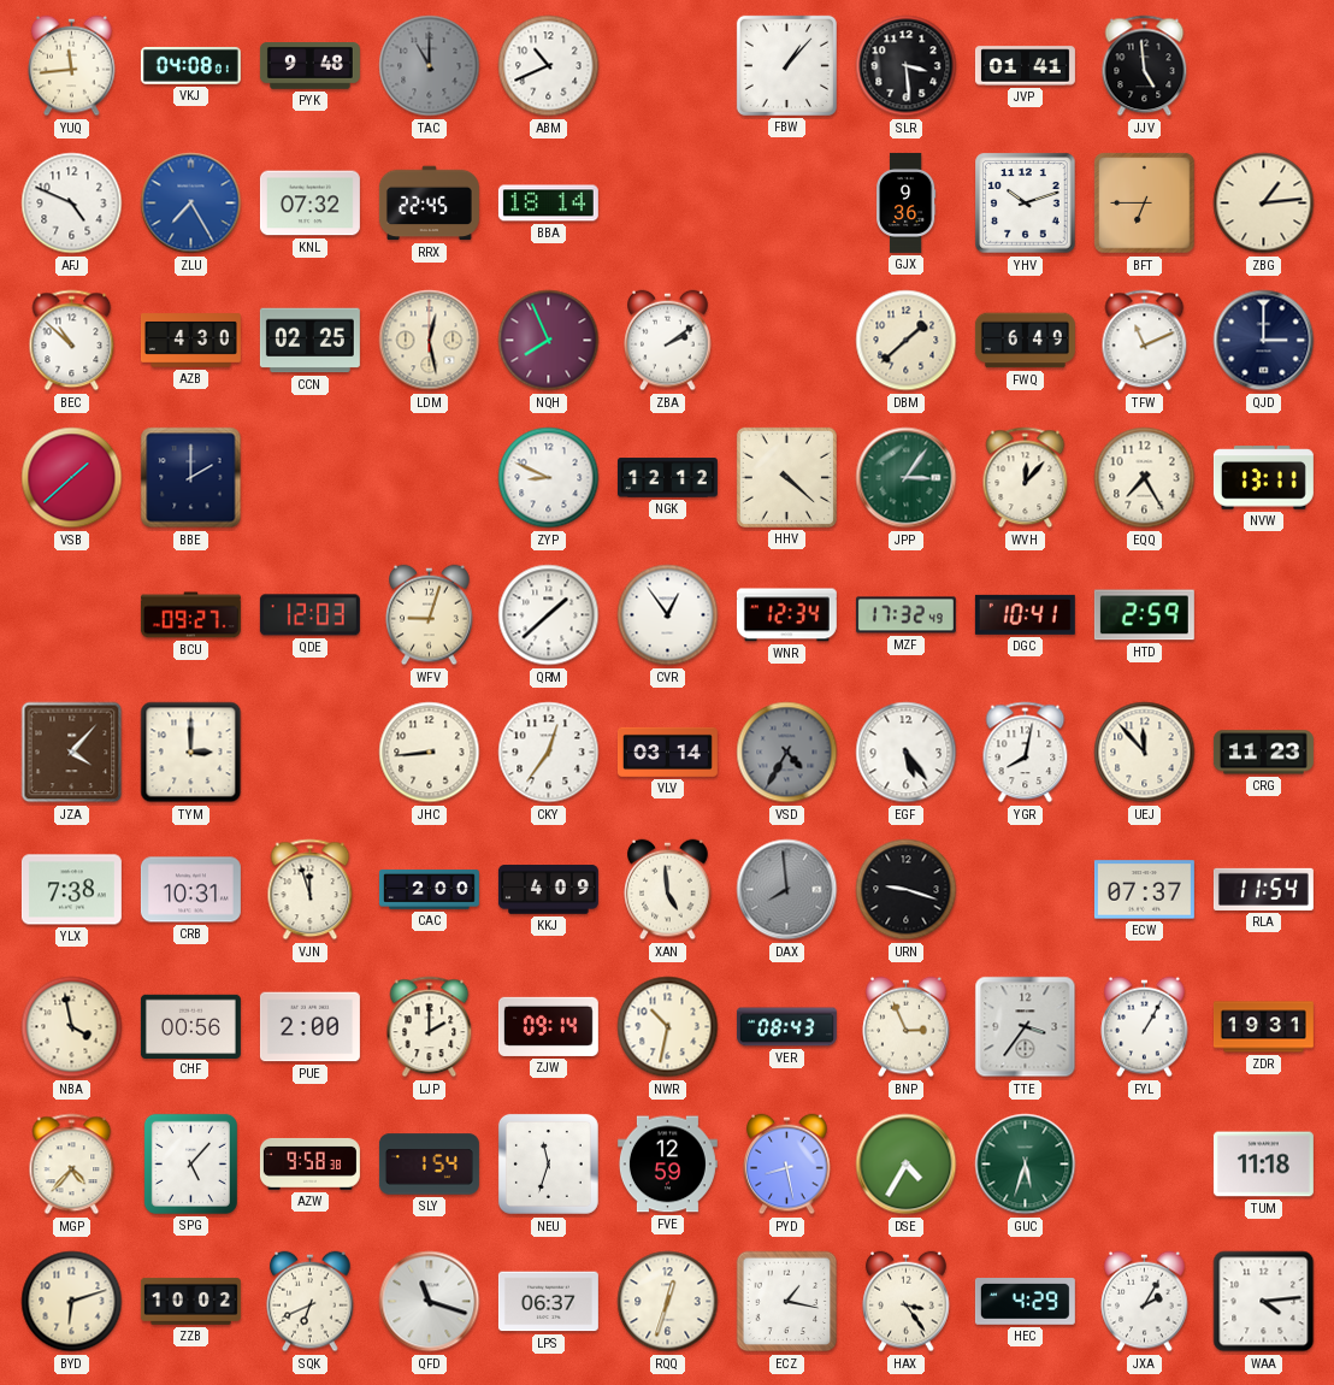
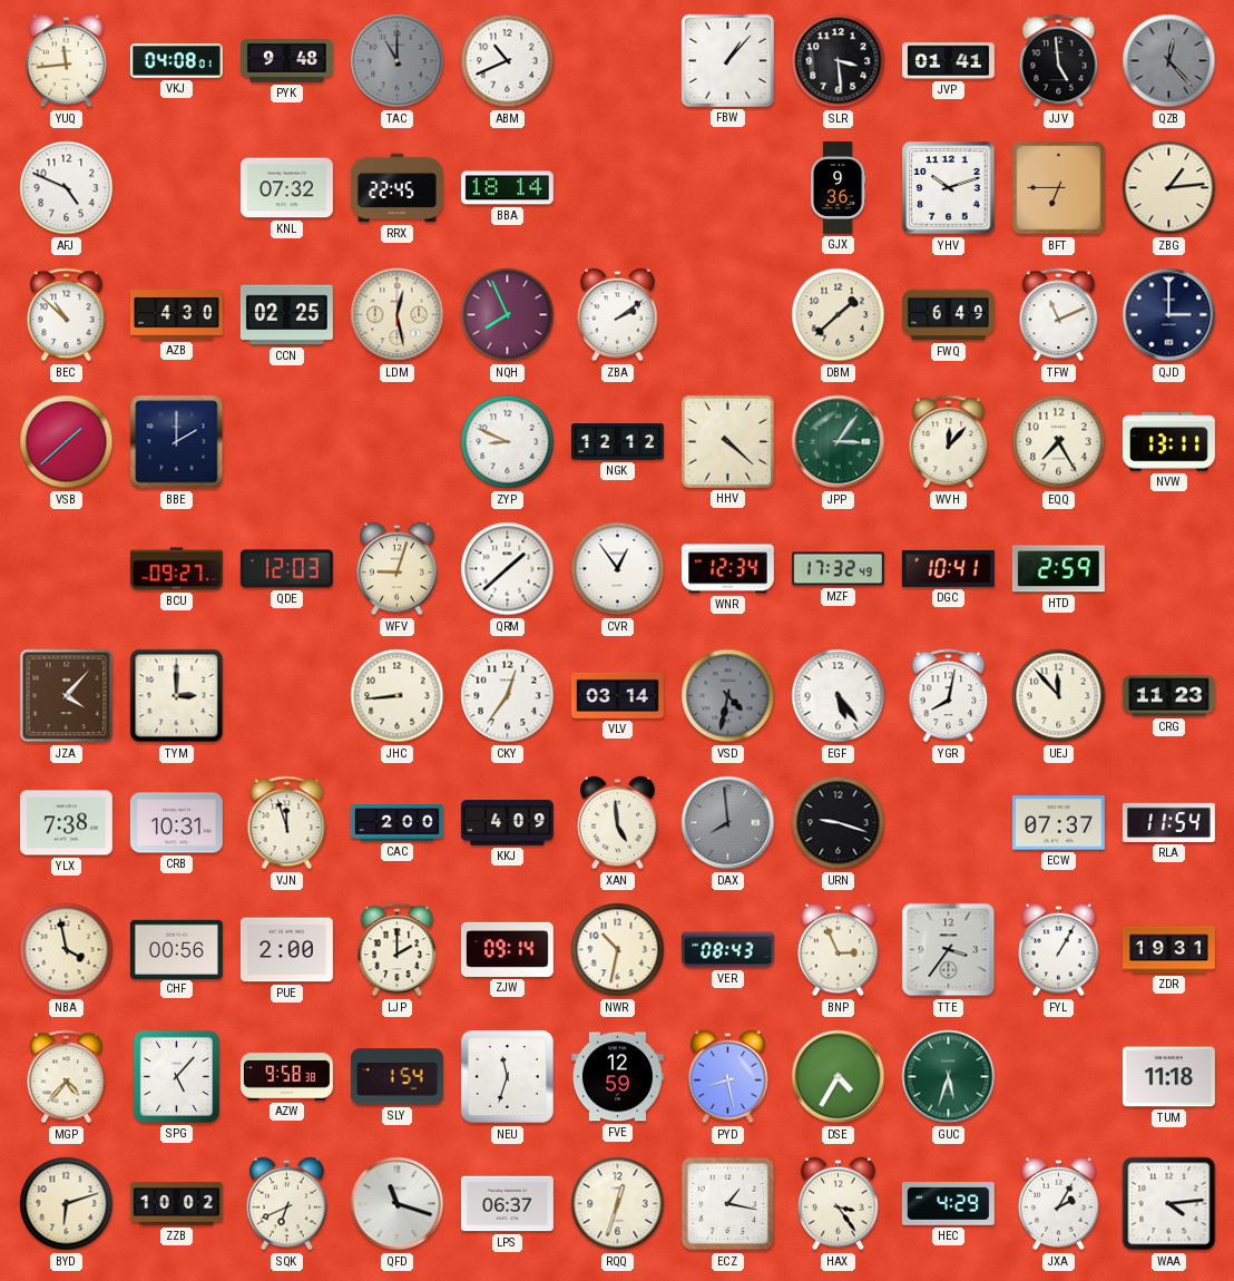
QZB: none -> 12:23
ZLU: 7:25 -> none
VSD: 4:35 -> 4:32
